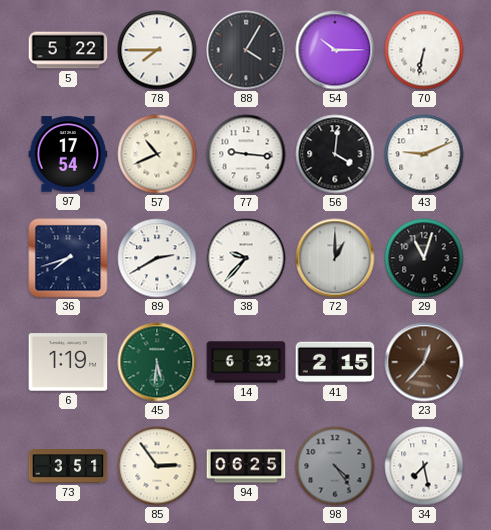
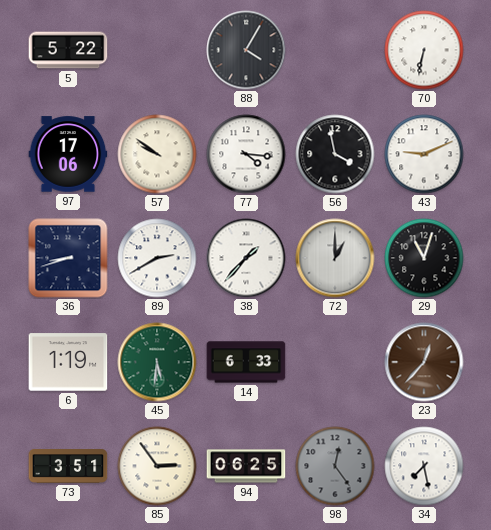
78: 7:45 -> none
54: 10:15 -> none
97: 17:54 -> 17:06
57: 10:41 -> 9:51
77: 9:16 -> 4:16
56: 4:01 -> 3:58
36: 7:42 -> 8:42
38: 9:37 -> 1:37
41: 2:15 -> none
98: 4:24 -> 12:24
